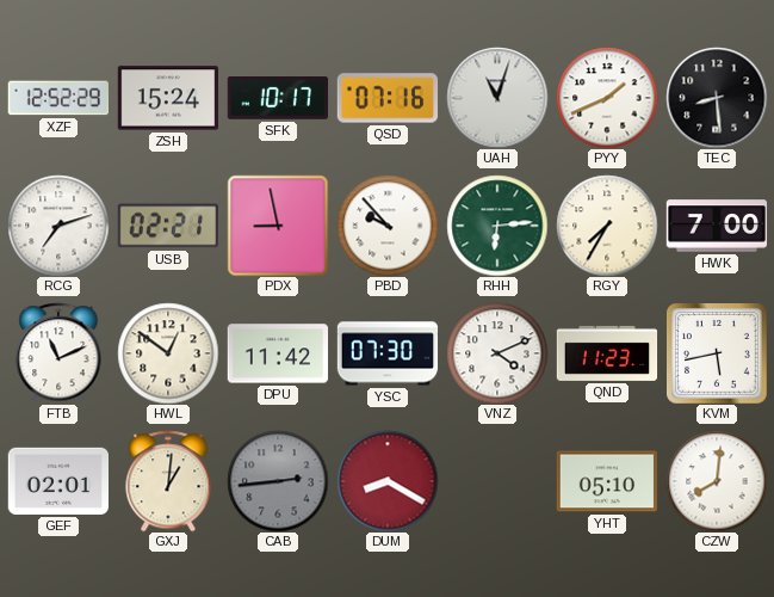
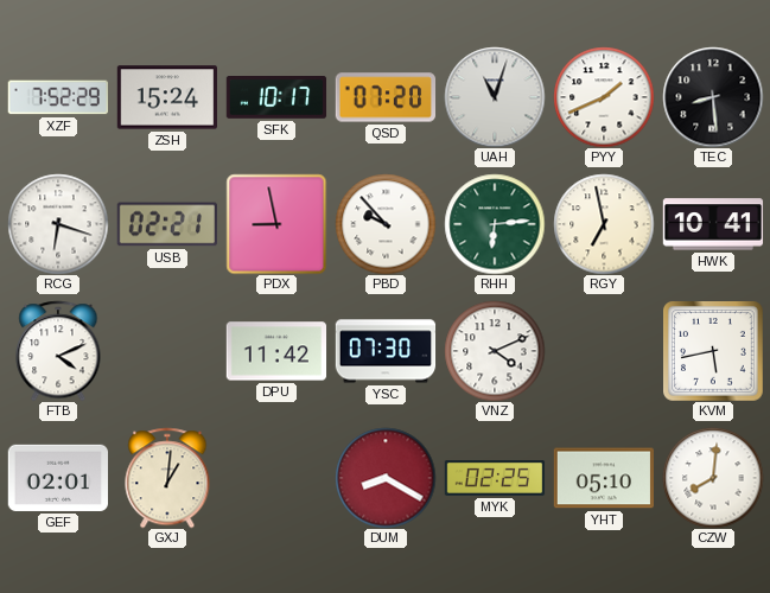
XZF: 12:52 -> 7:52
QSD: 07:16 -> 07:20
RCG: 7:12 -> 6:18
RGY: 7:35 -> 6:58
HWK: 7:00 -> 10:41
FTB: 11:11 -> 4:11
HWL: 12:51 -> none
QND: 11:23 -> none
CAB: 2:44 -> none
MYK: none -> 02:25
